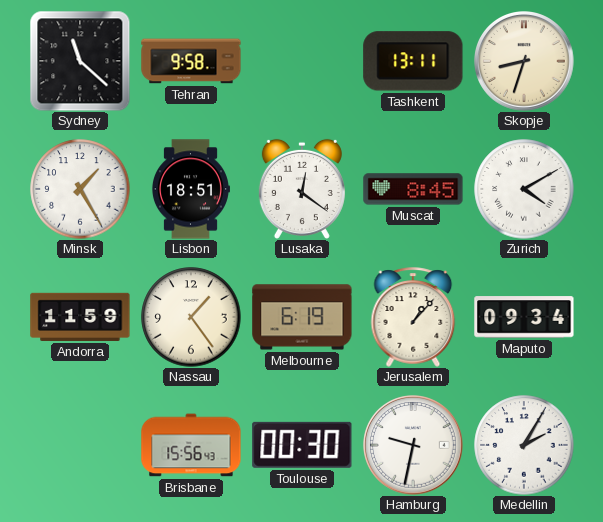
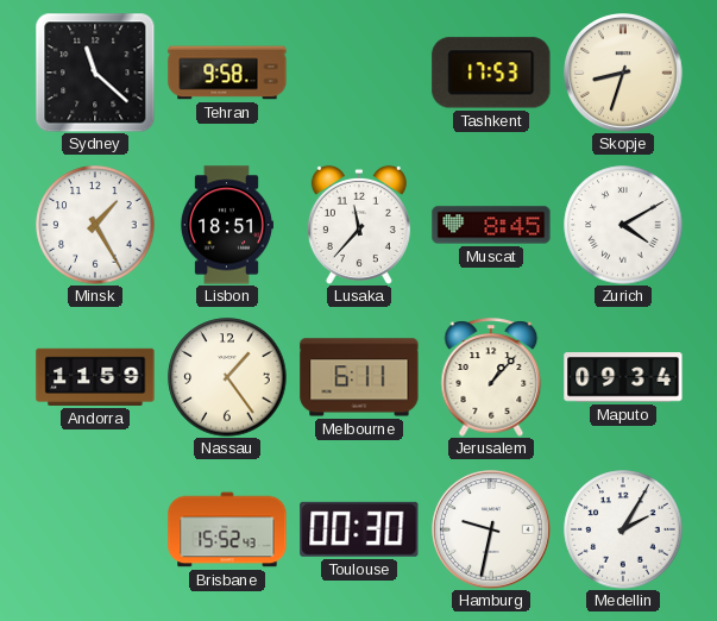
Tashkent: 13:11 -> 17:53
Lusaka: 12:21 -> 11:37
Melbourne: 6:19 -> 6:11
Brisbane: 15:56 -> 15:52
